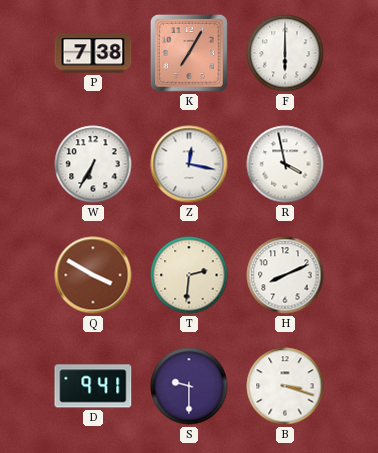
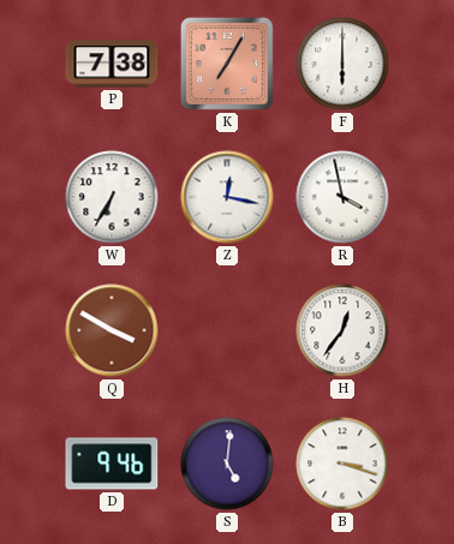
T: 2:31 -> none
H: 8:11 -> 12:36
D: 9:41 -> 9:46
S: 9:30 -> 5:01
